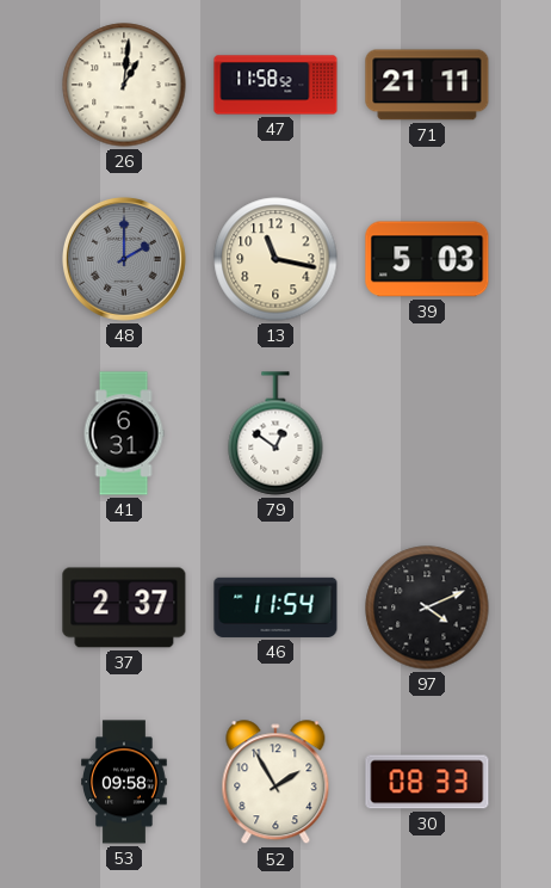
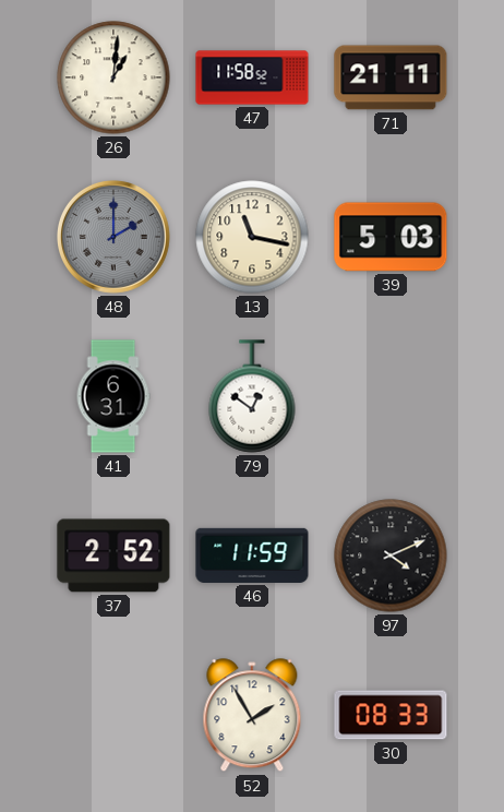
37: 2:37 -> 2:52
46: 11:54 -> 11:59
53: 09:58 -> none
